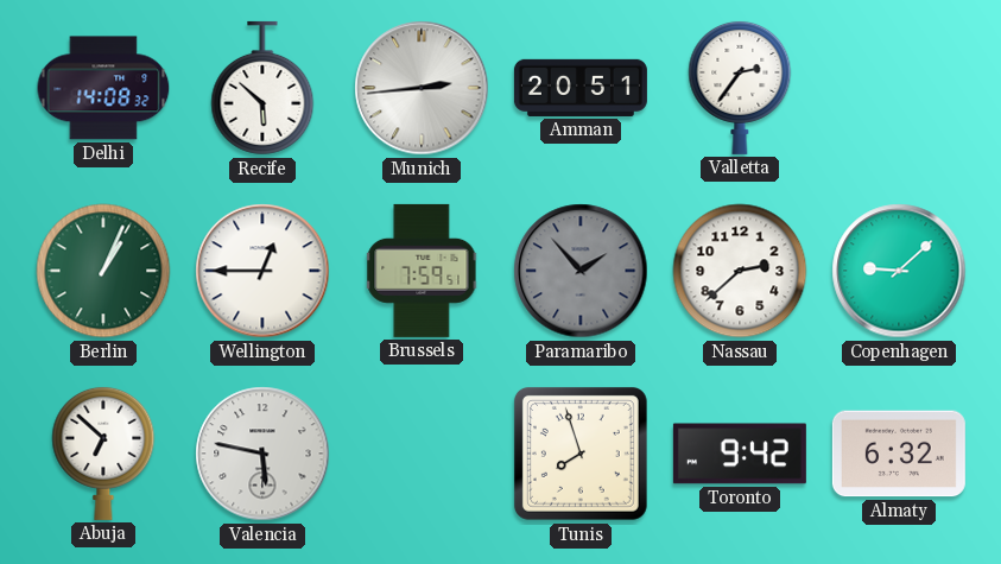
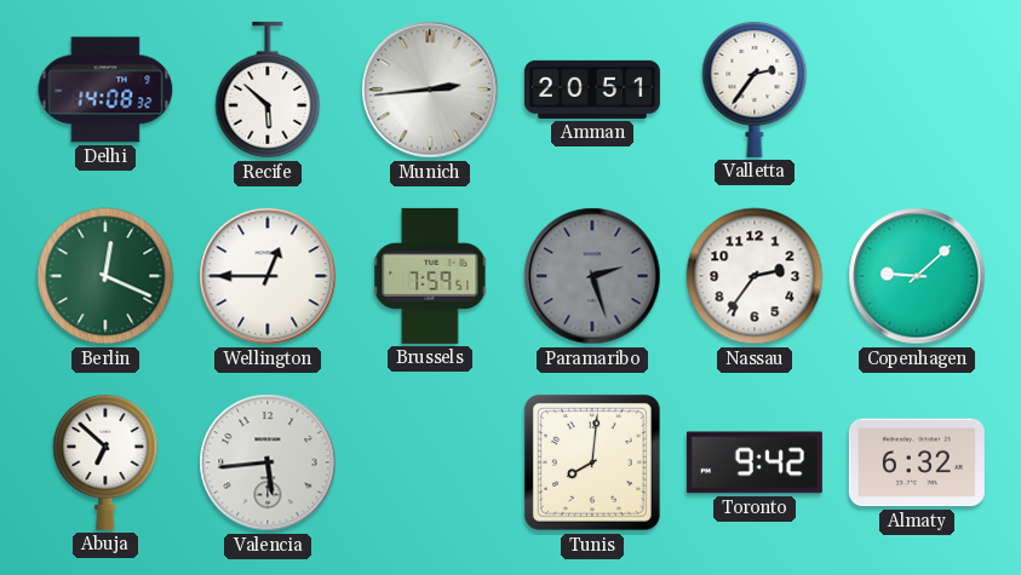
Berlin: 1:04 -> 12:19
Paramaribo: 1:53 -> 2:27
Nassau: 2:38 -> 2:36
Valencia: 5:47 -> 5:44
Tunis: 7:57 -> 8:01
